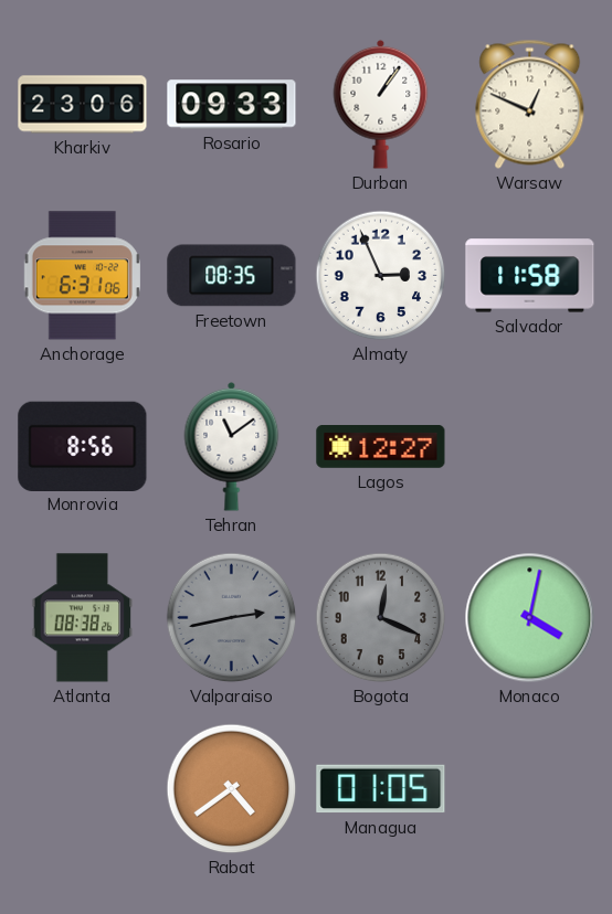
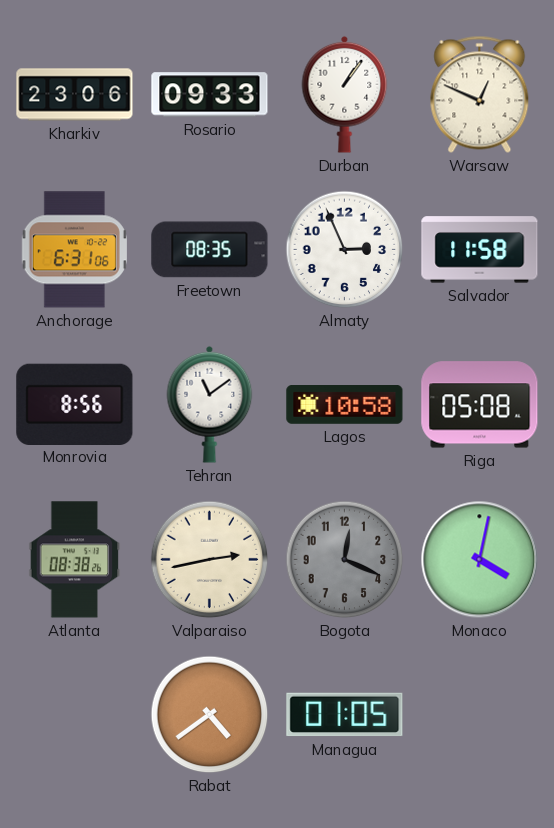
Lagos: 12:27 -> 10:58
Riga: none -> 05:08
Valparaiso dial: grey -> cream
